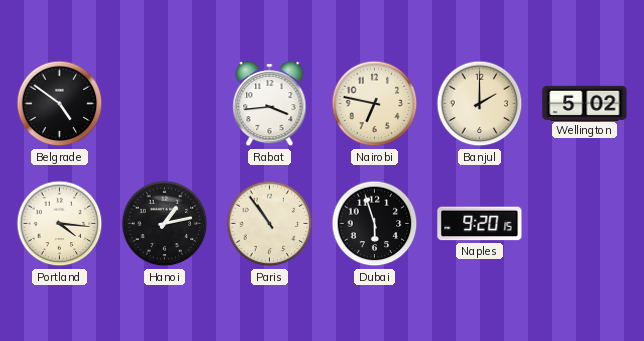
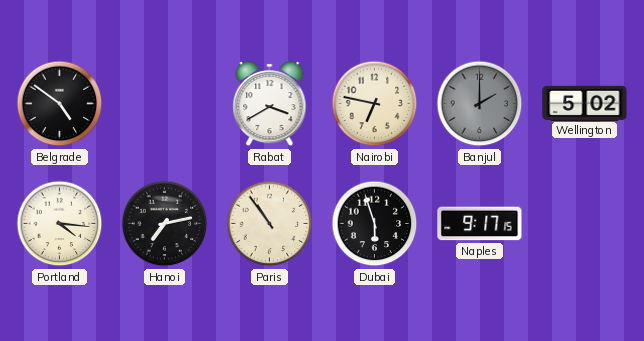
Rabat: 3:44 -> 3:40
Banjul dial: cream -> grey
Hanoi: 1:13 -> 7:13
Naples: 9:20 -> 9:17
